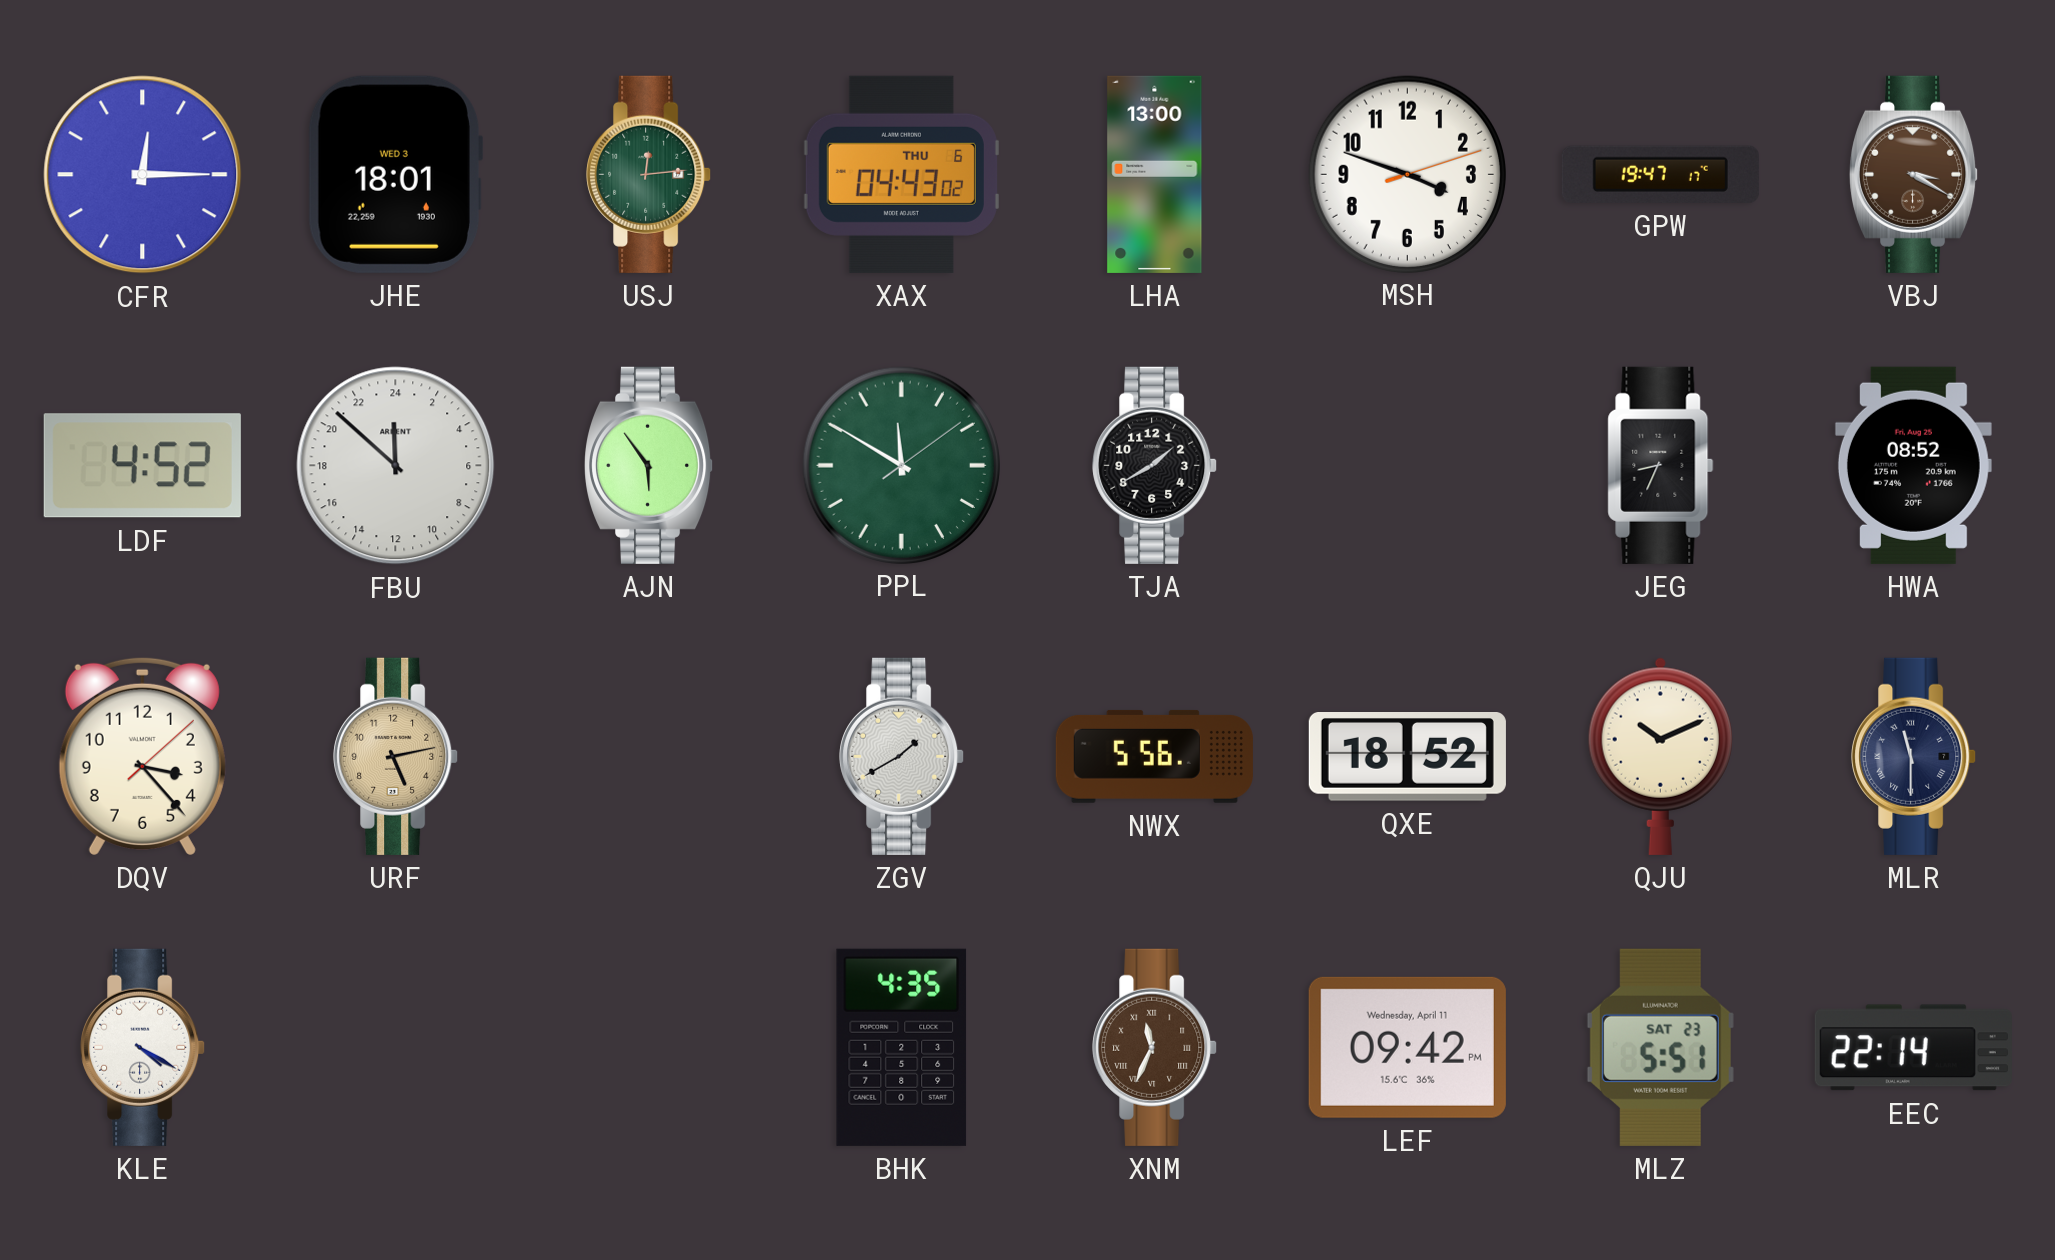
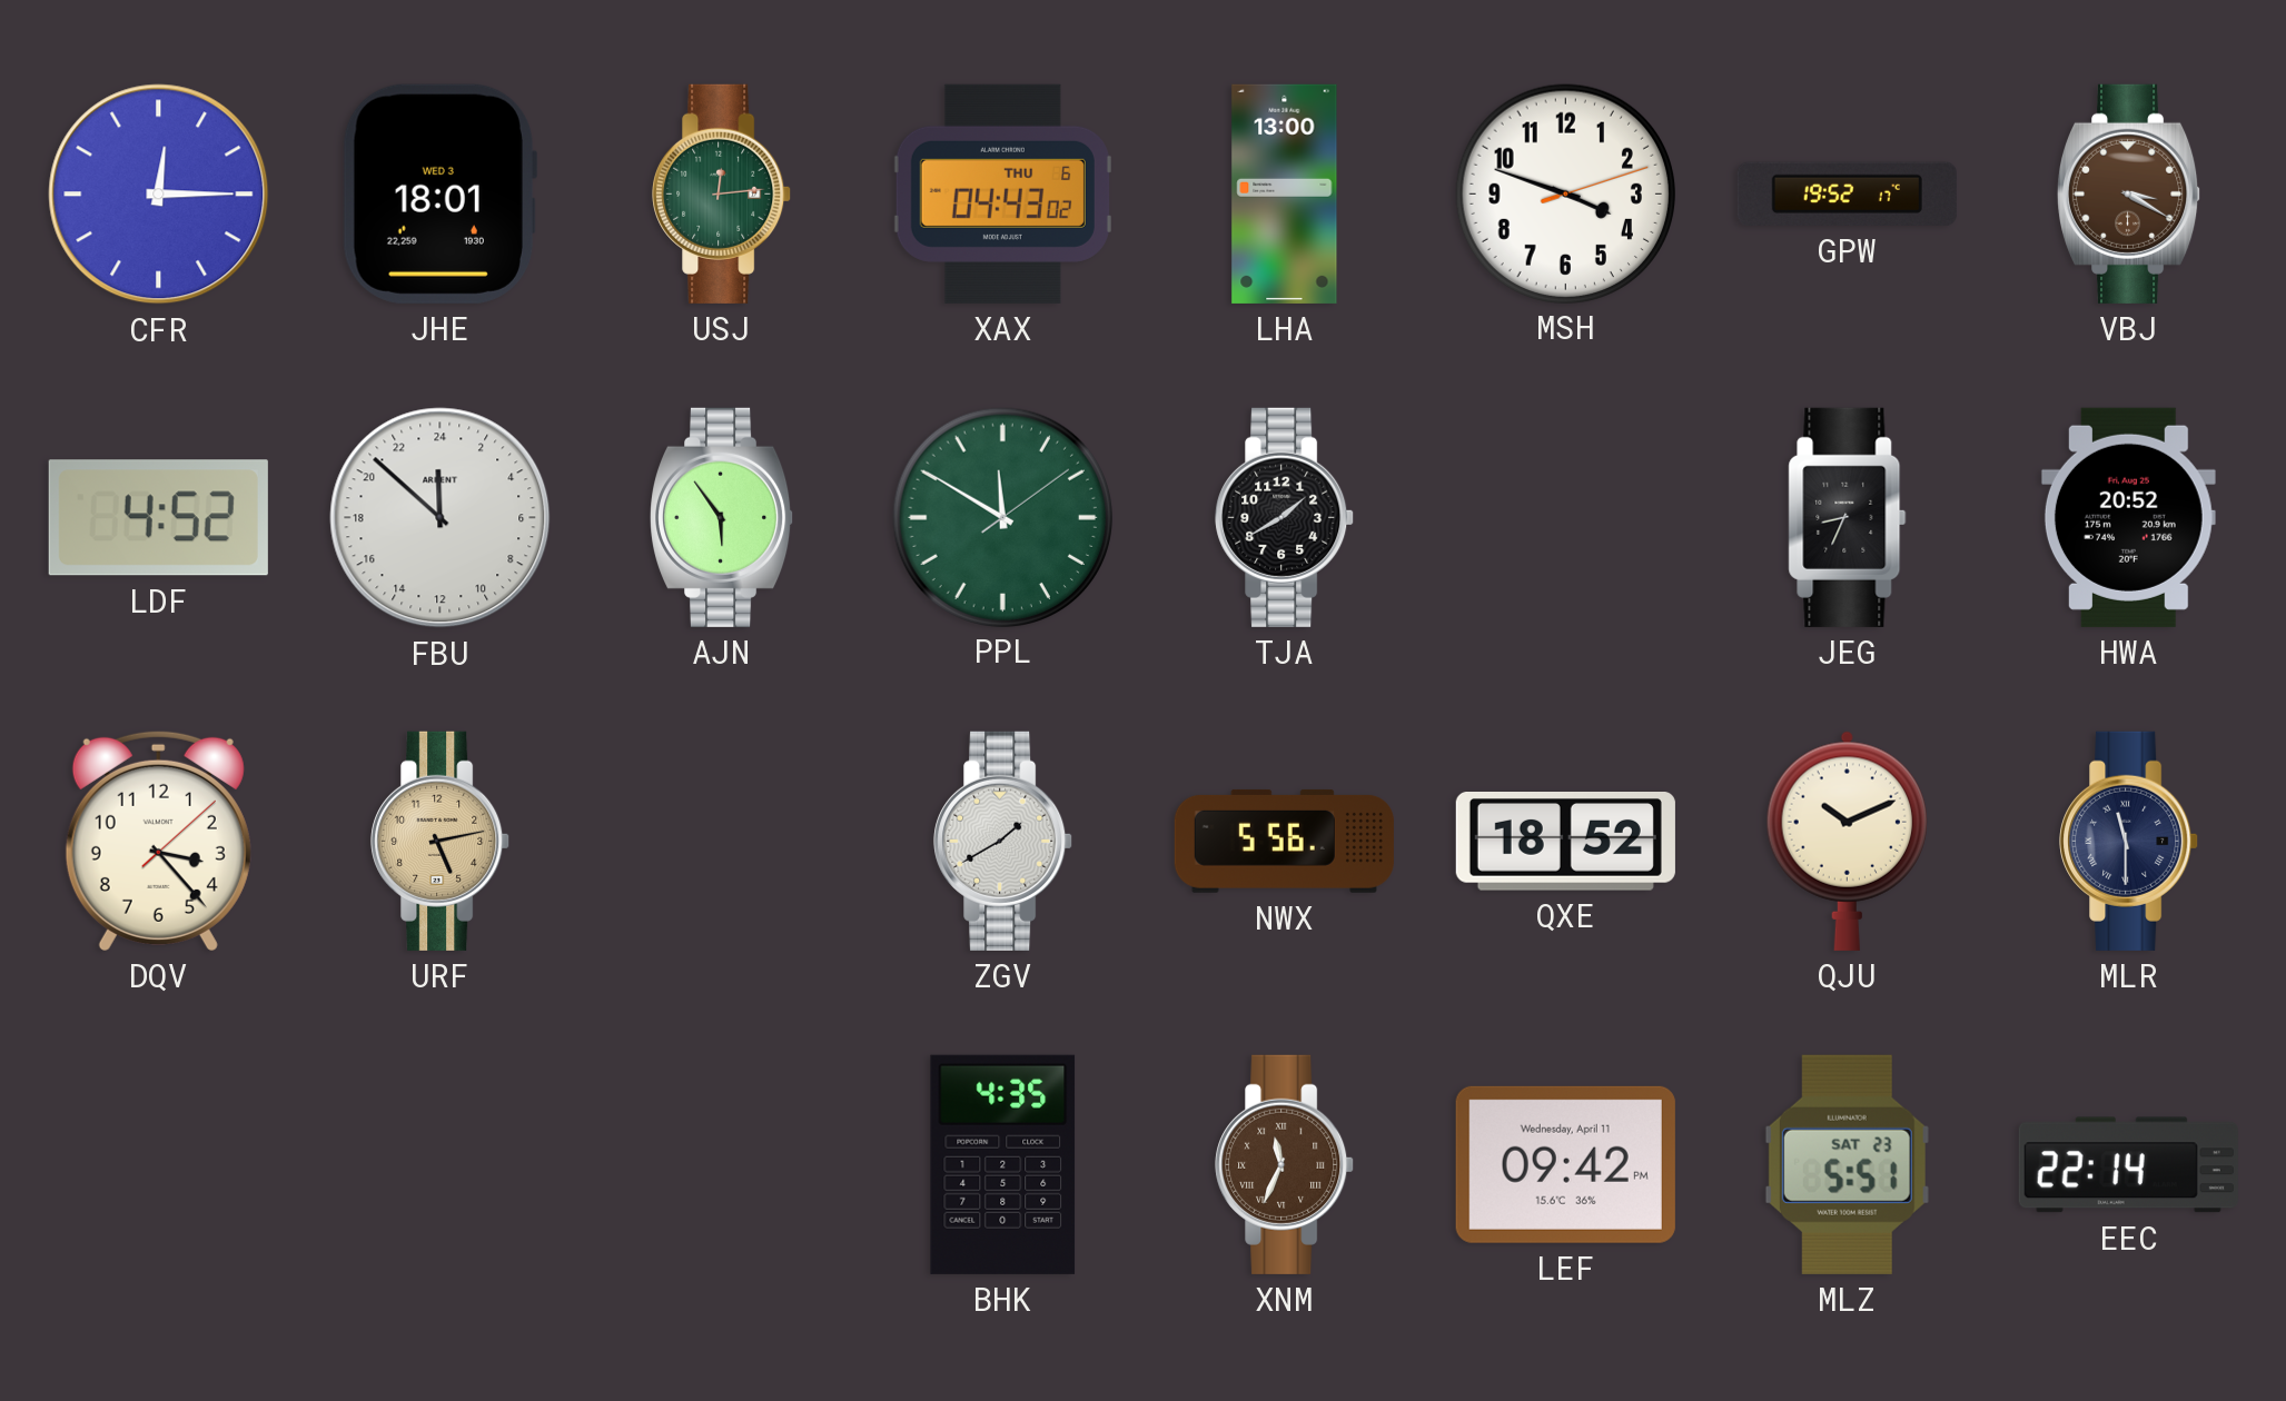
GPW: 19:47 -> 19:52
HWA: 08:52 -> 20:52
KLE: 4:20 -> none
